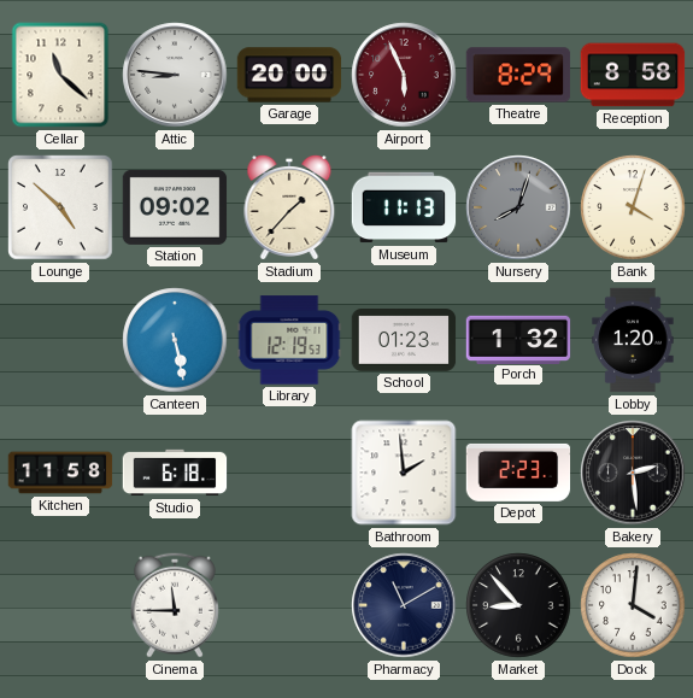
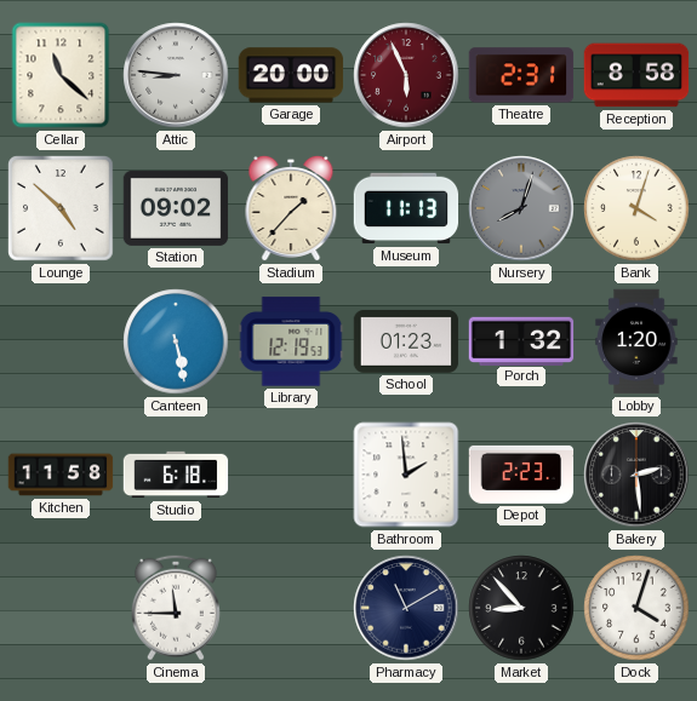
Theatre: 8:29 -> 2:31
Dock: 4:01 -> 4:03
